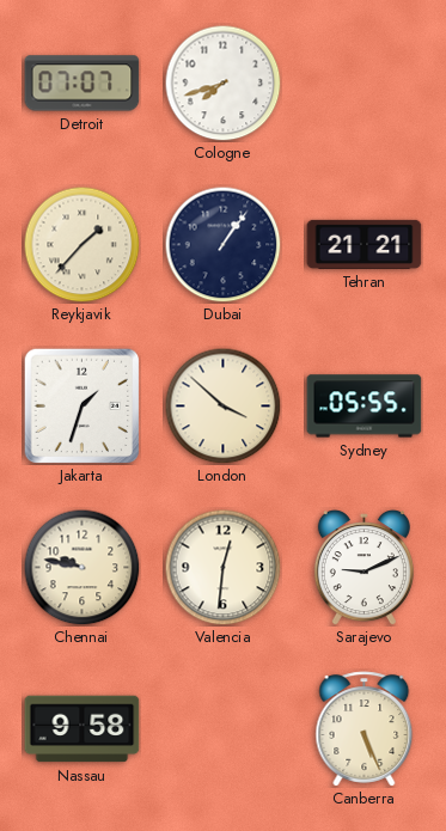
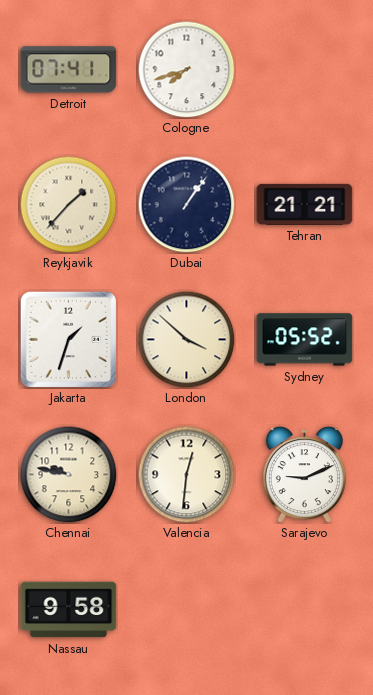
Detroit: 07:07 -> 07:41
Sydney: 05:55 -> 05:52
Canberra: 5:26 -> none
